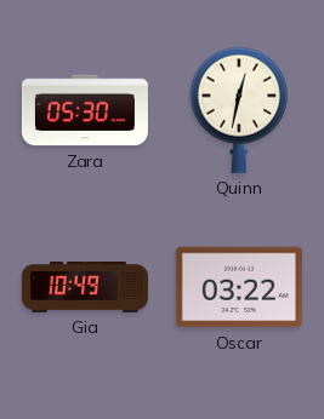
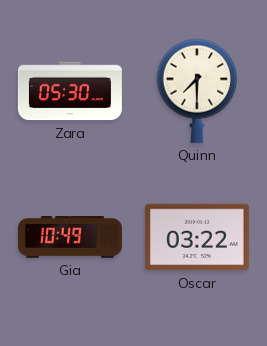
Quinn: 12:32 -> 7:30
